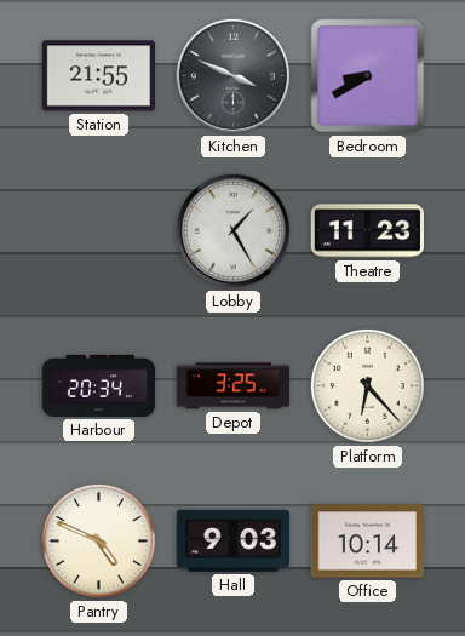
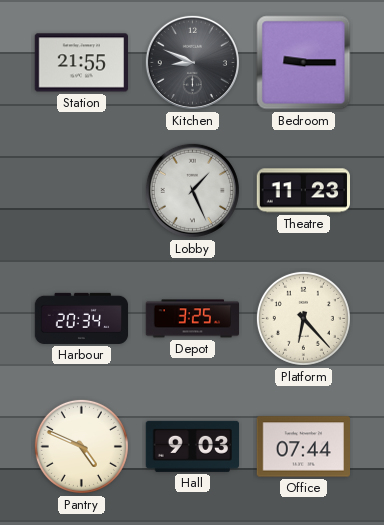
Kitchen: 3:49 -> 8:49
Bedroom: 8:40 -> 9:15
Lobby: 1:25 -> 1:26
Office: 10:14 -> 07:44
